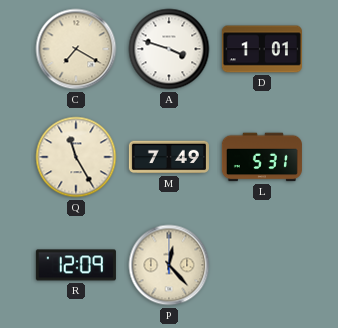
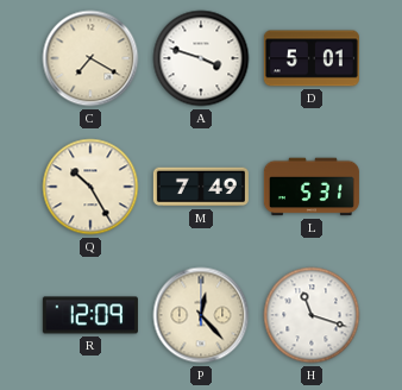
D: 1:01 -> 5:01
Q: 11:25 -> 10:25
H: none -> 11:18
